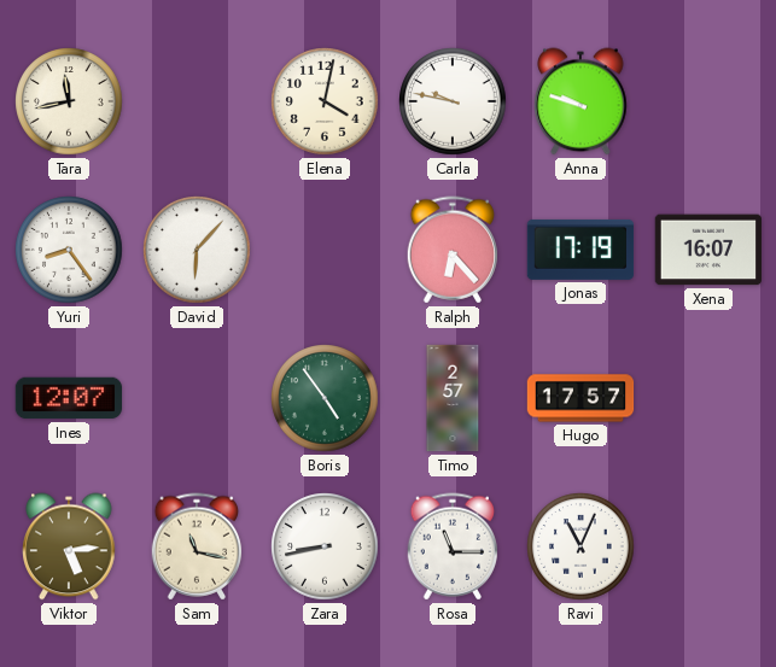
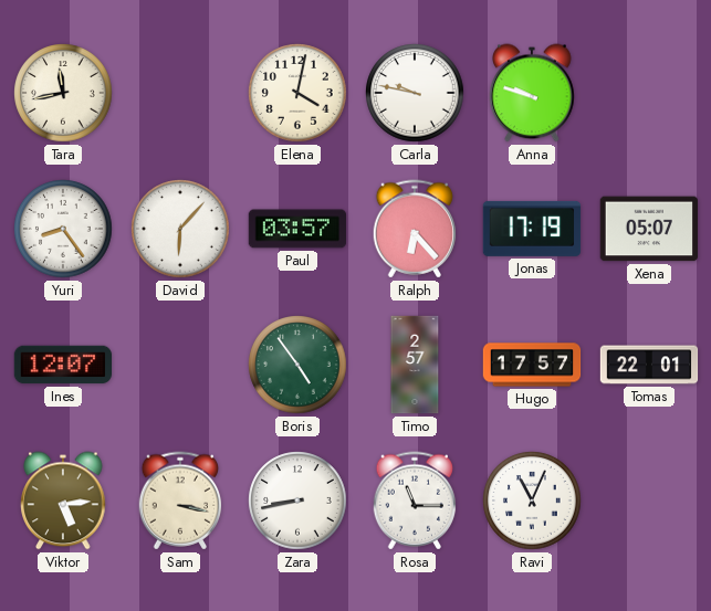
Paul: none -> 03:57
Xena: 16:07 -> 05:07
Tomas: none -> 22:01
Sam: 11:17 -> 3:17
